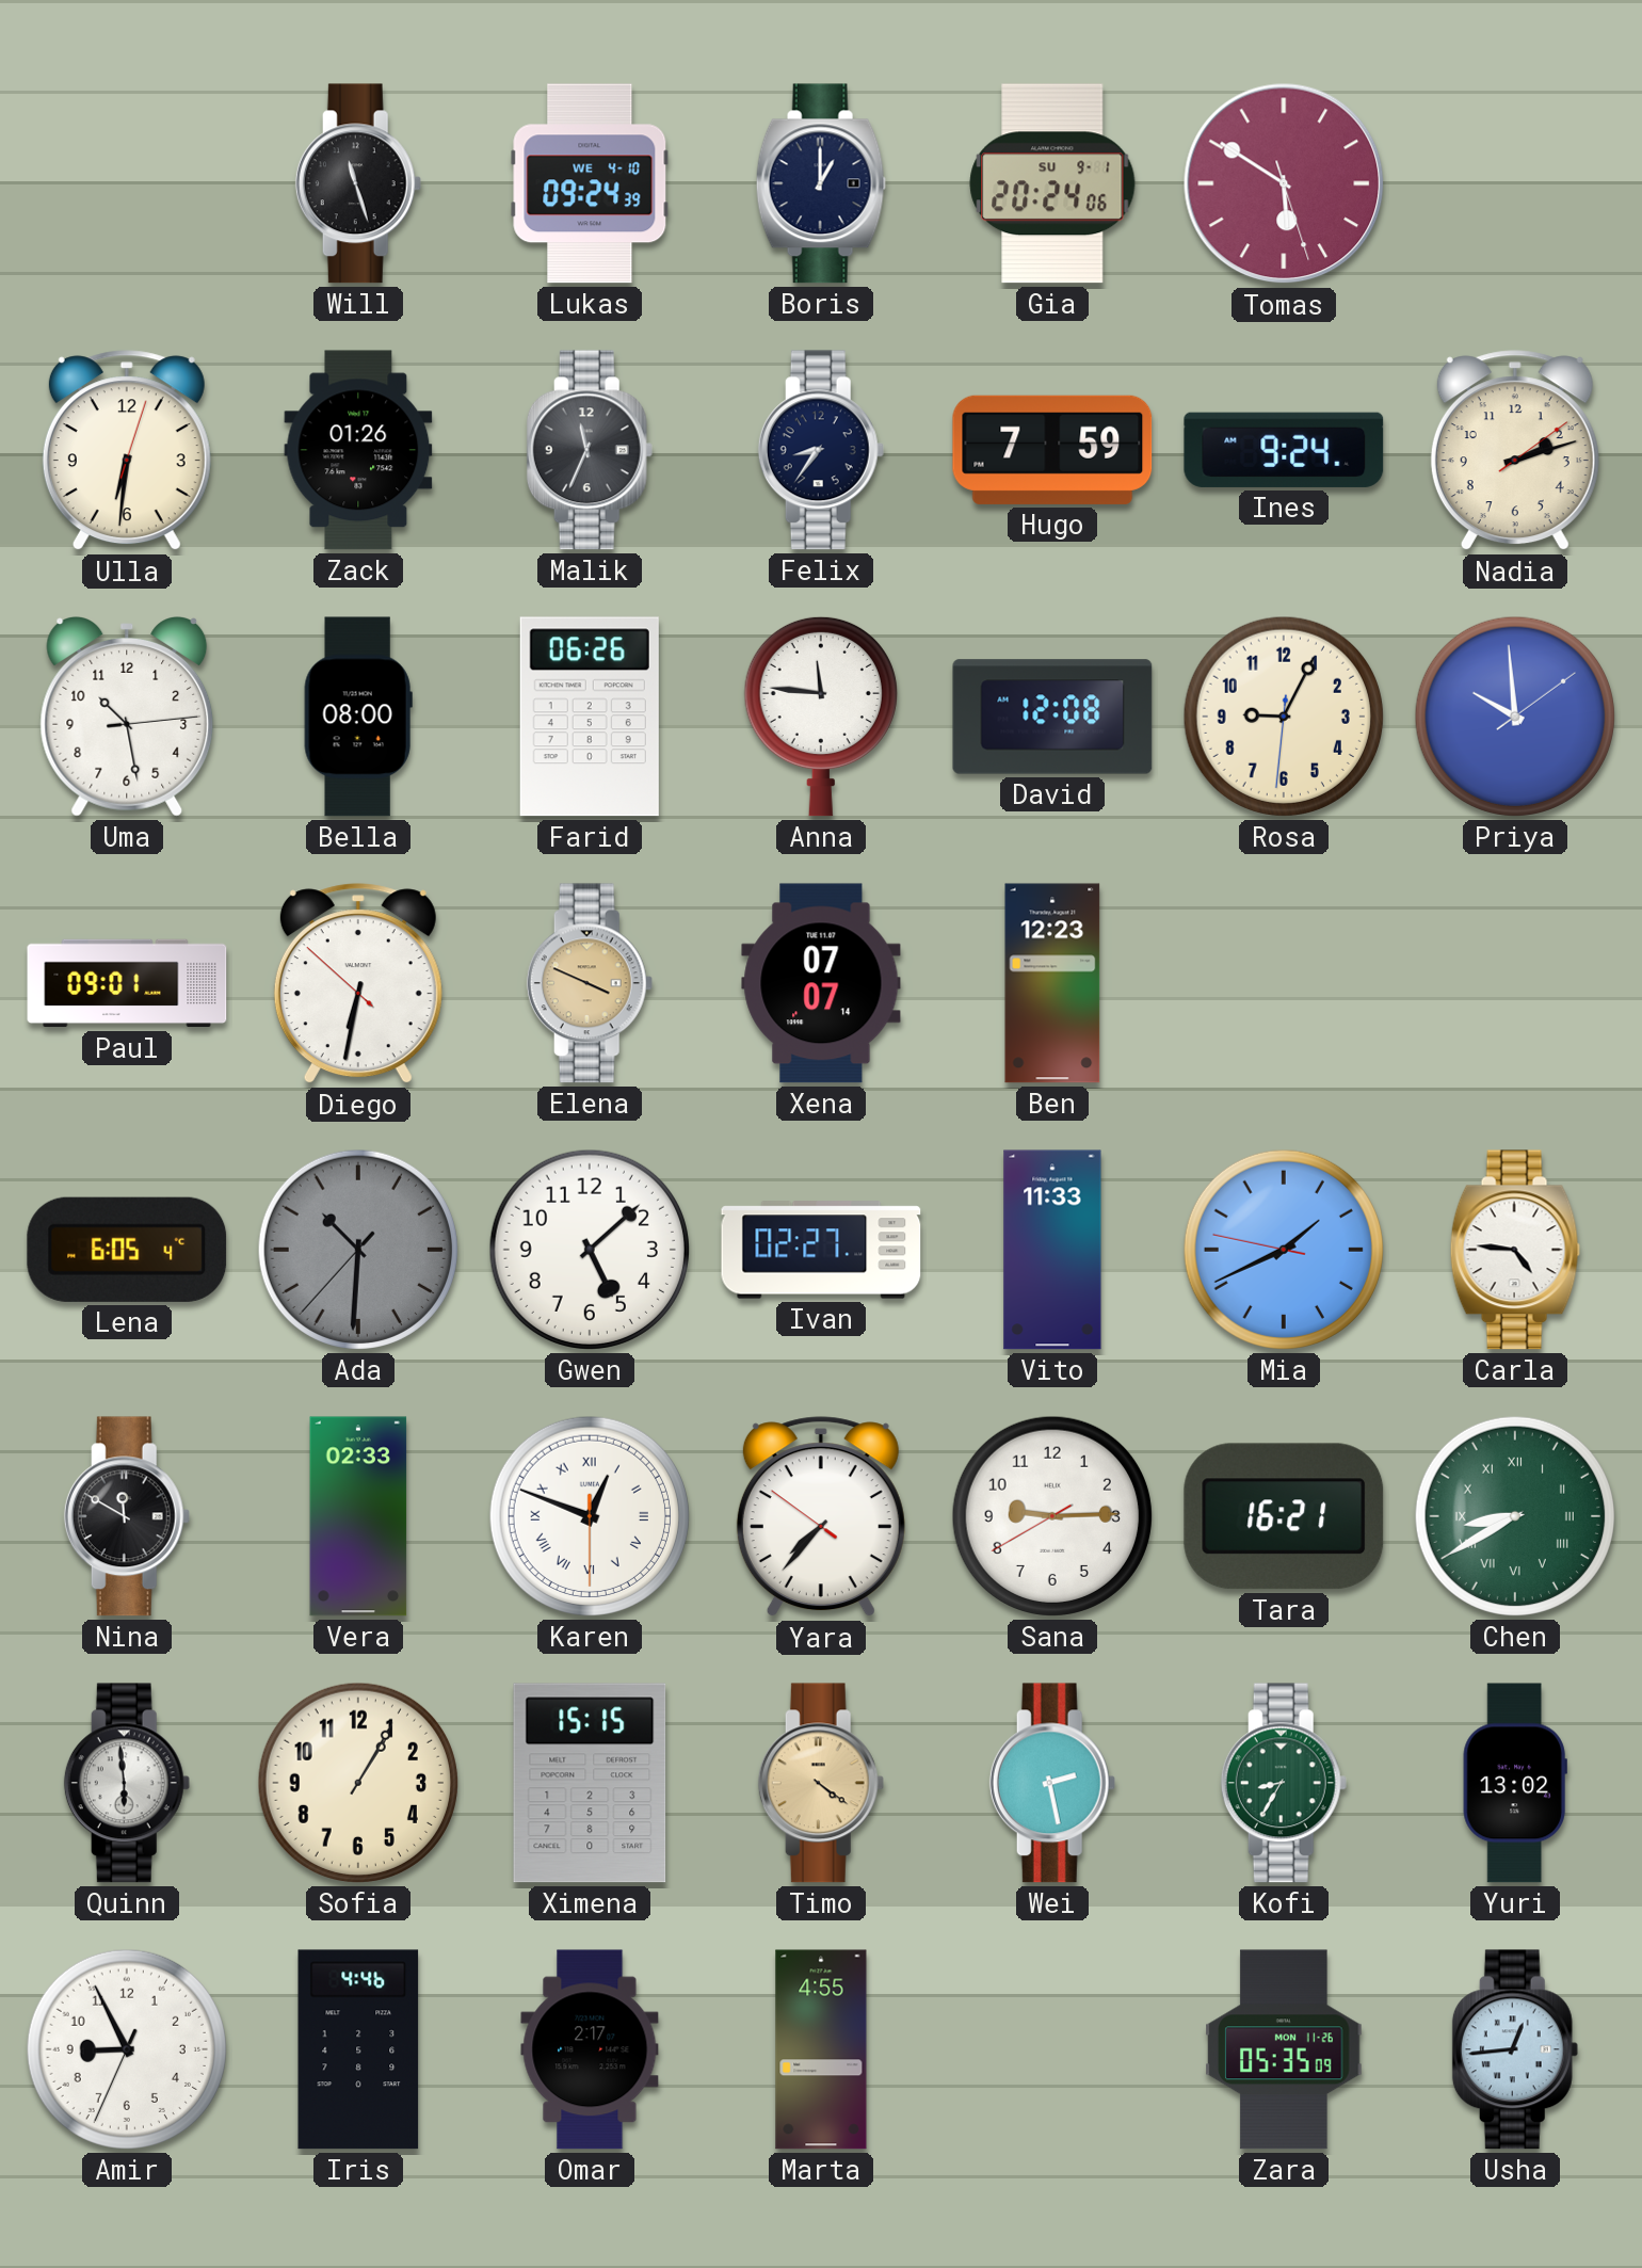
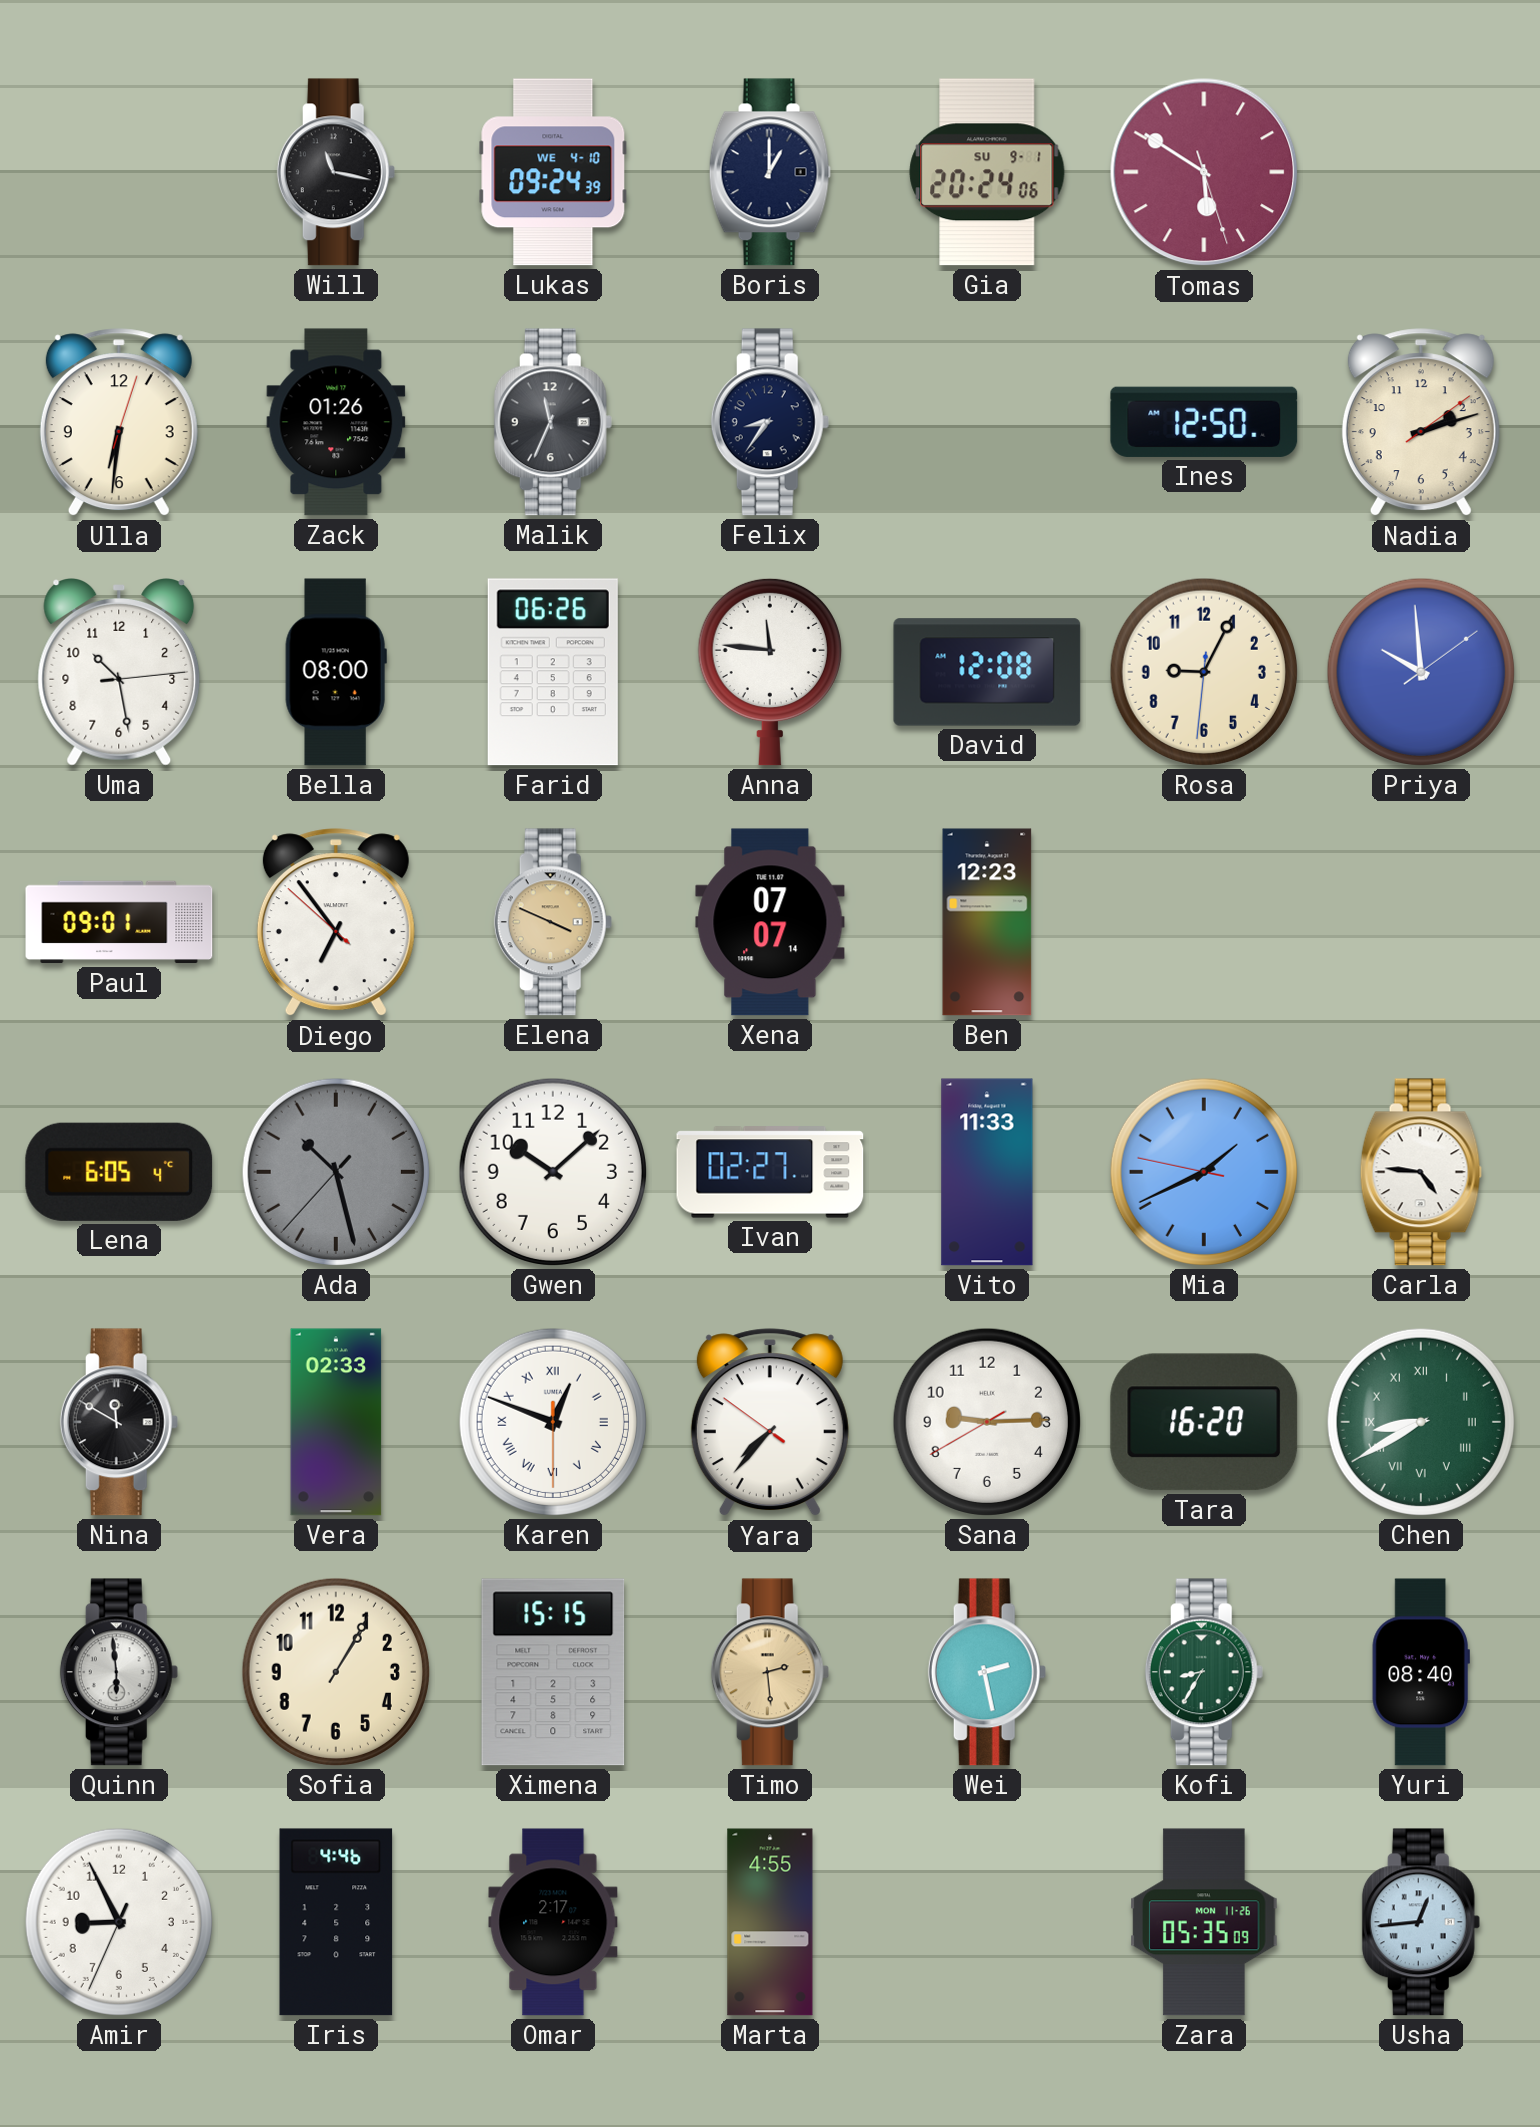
Will: 11:27 -> 11:17
Hugo: 7:59 -> none
Ines: 9:24 -> 12:50
Diego: 6:31 -> 6:53
Ada: 10:30 -> 10:27
Gwen: 5:08 -> 10:08
Tara: 16:21 -> 16:20
Timo: 4:21 -> 2:29
Yuri: 13:02 -> 08:40
